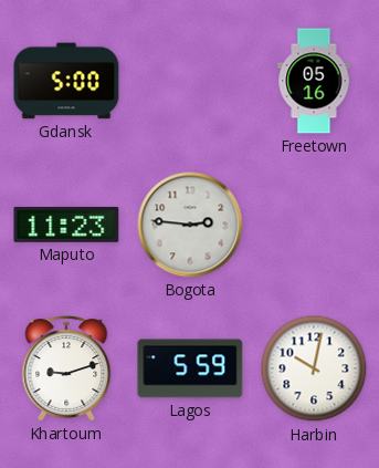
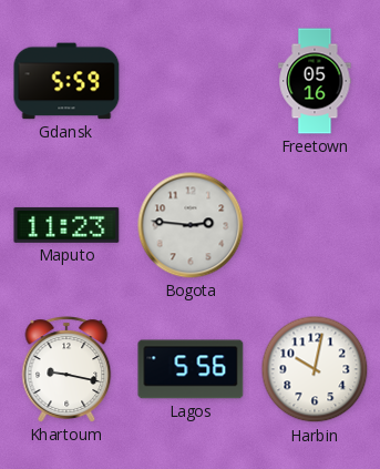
Gdansk: 5:00 -> 5:59
Khartoum: 9:12 -> 9:17
Lagos: 5:59 -> 5:56
